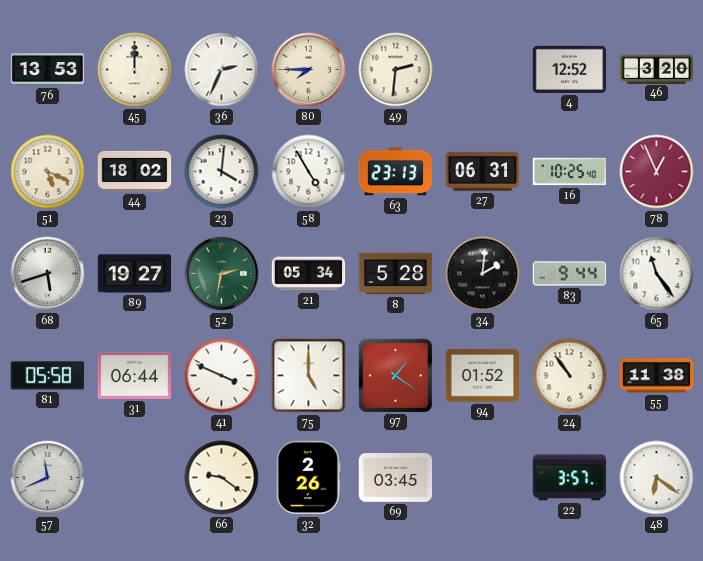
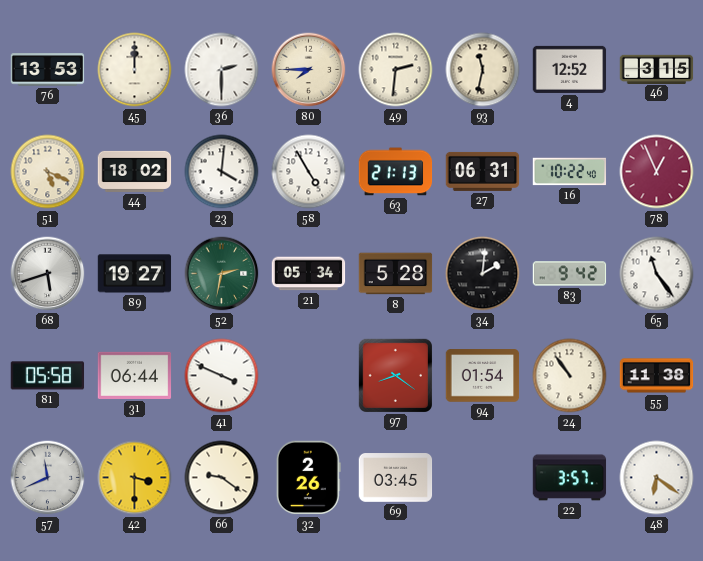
36: 2:34 -> 2:30
93: none -> 11:32
46: 3:20 -> 3:15
63: 23:13 -> 21:13
16: 10:25 -> 10:22
83: 9:44 -> 9:42
75: 5:00 -> none
97: 1:21 -> 8:21
94: 01:52 -> 01:54
42: none -> 3:30
